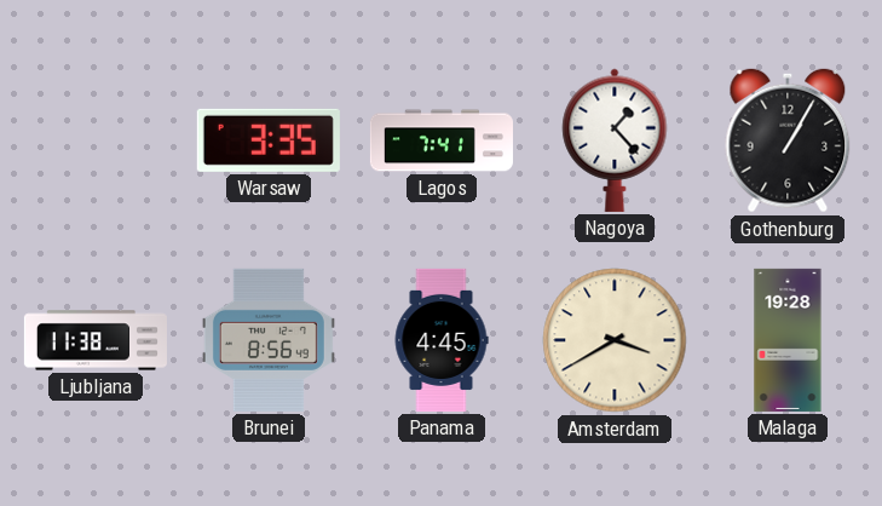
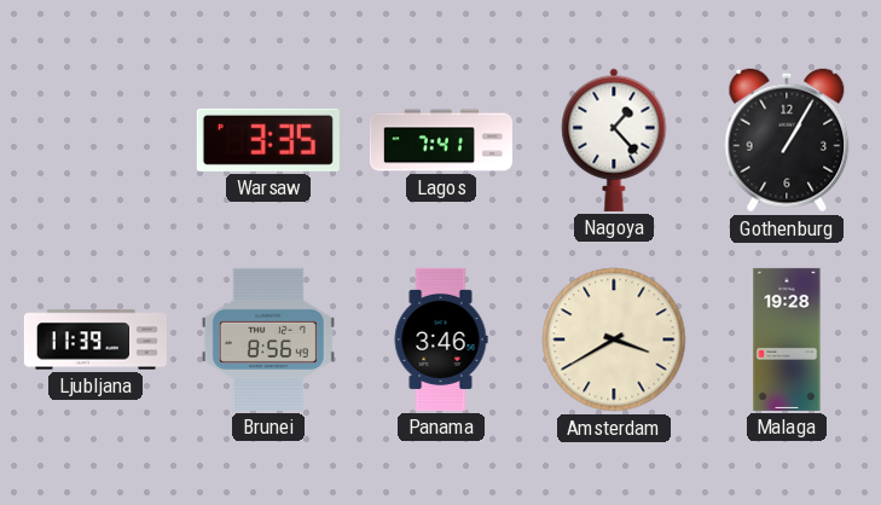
Ljubljana: 11:38 -> 11:39
Panama: 4:45 -> 3:46
